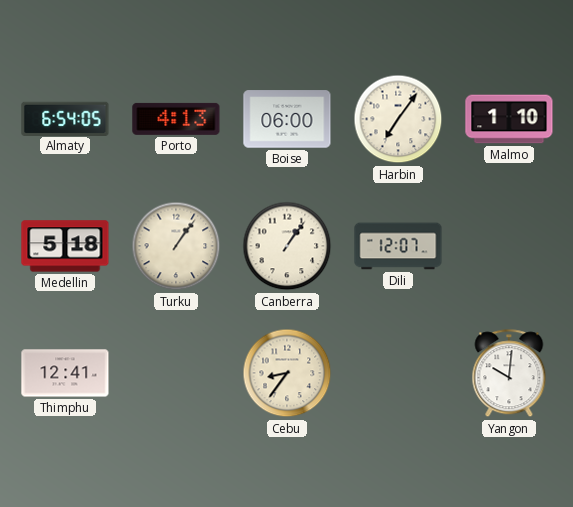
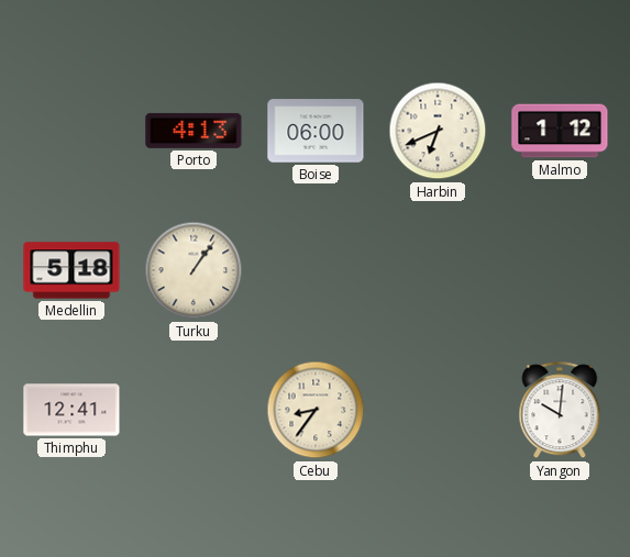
Almaty: 6:54 -> none
Harbin: 7:06 -> 6:41
Malmo: 1:10 -> 1:12
Canberra: 1:06 -> none
Dili: 12:07 -> none
